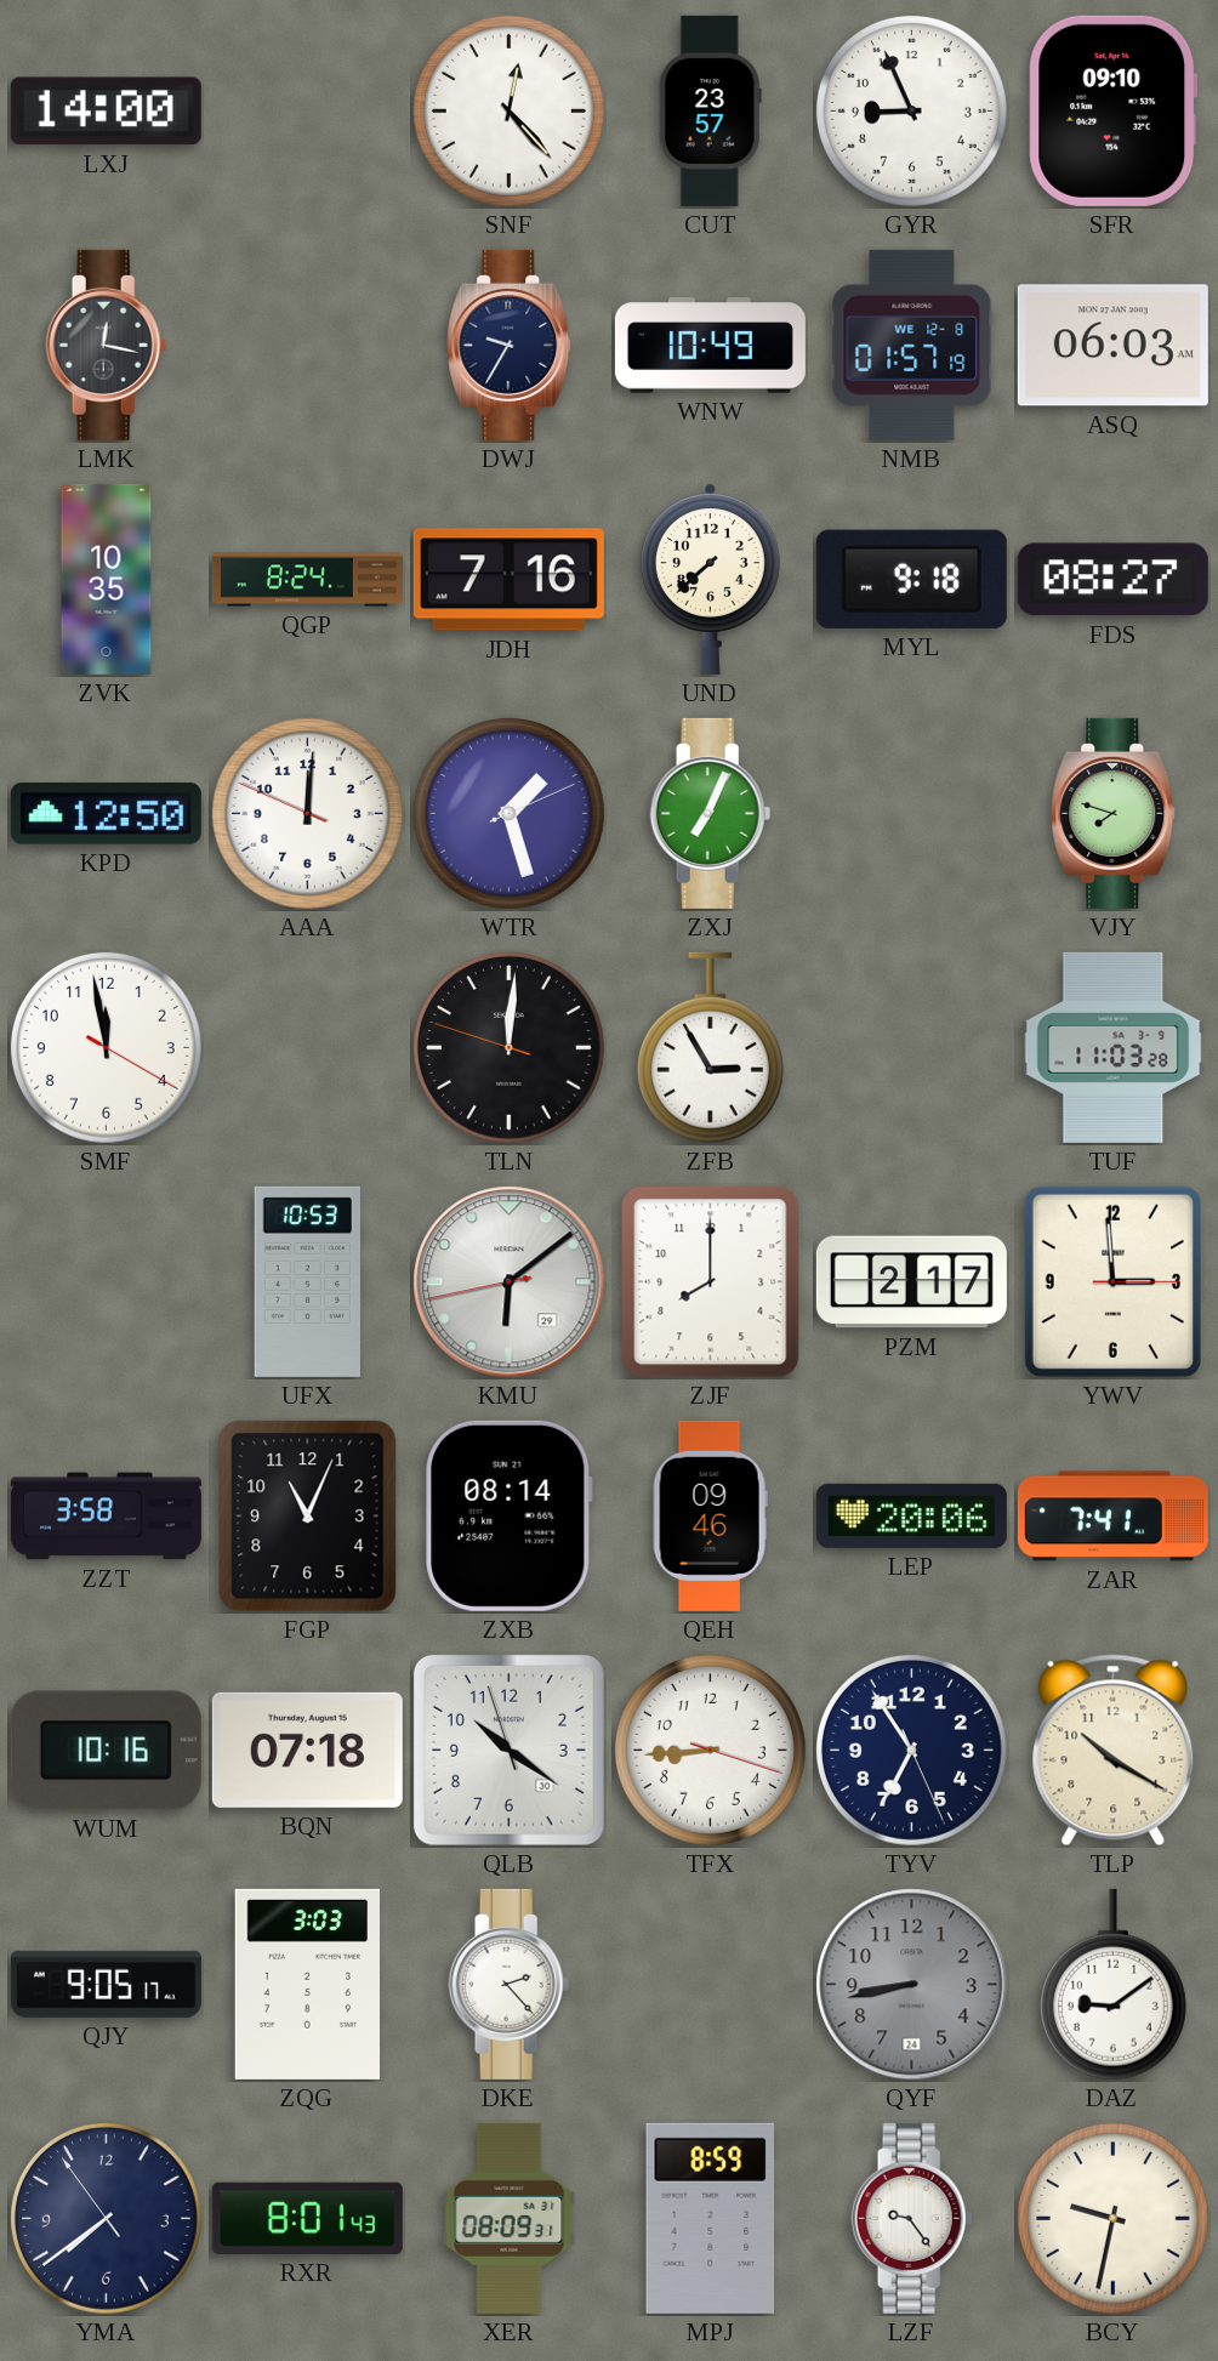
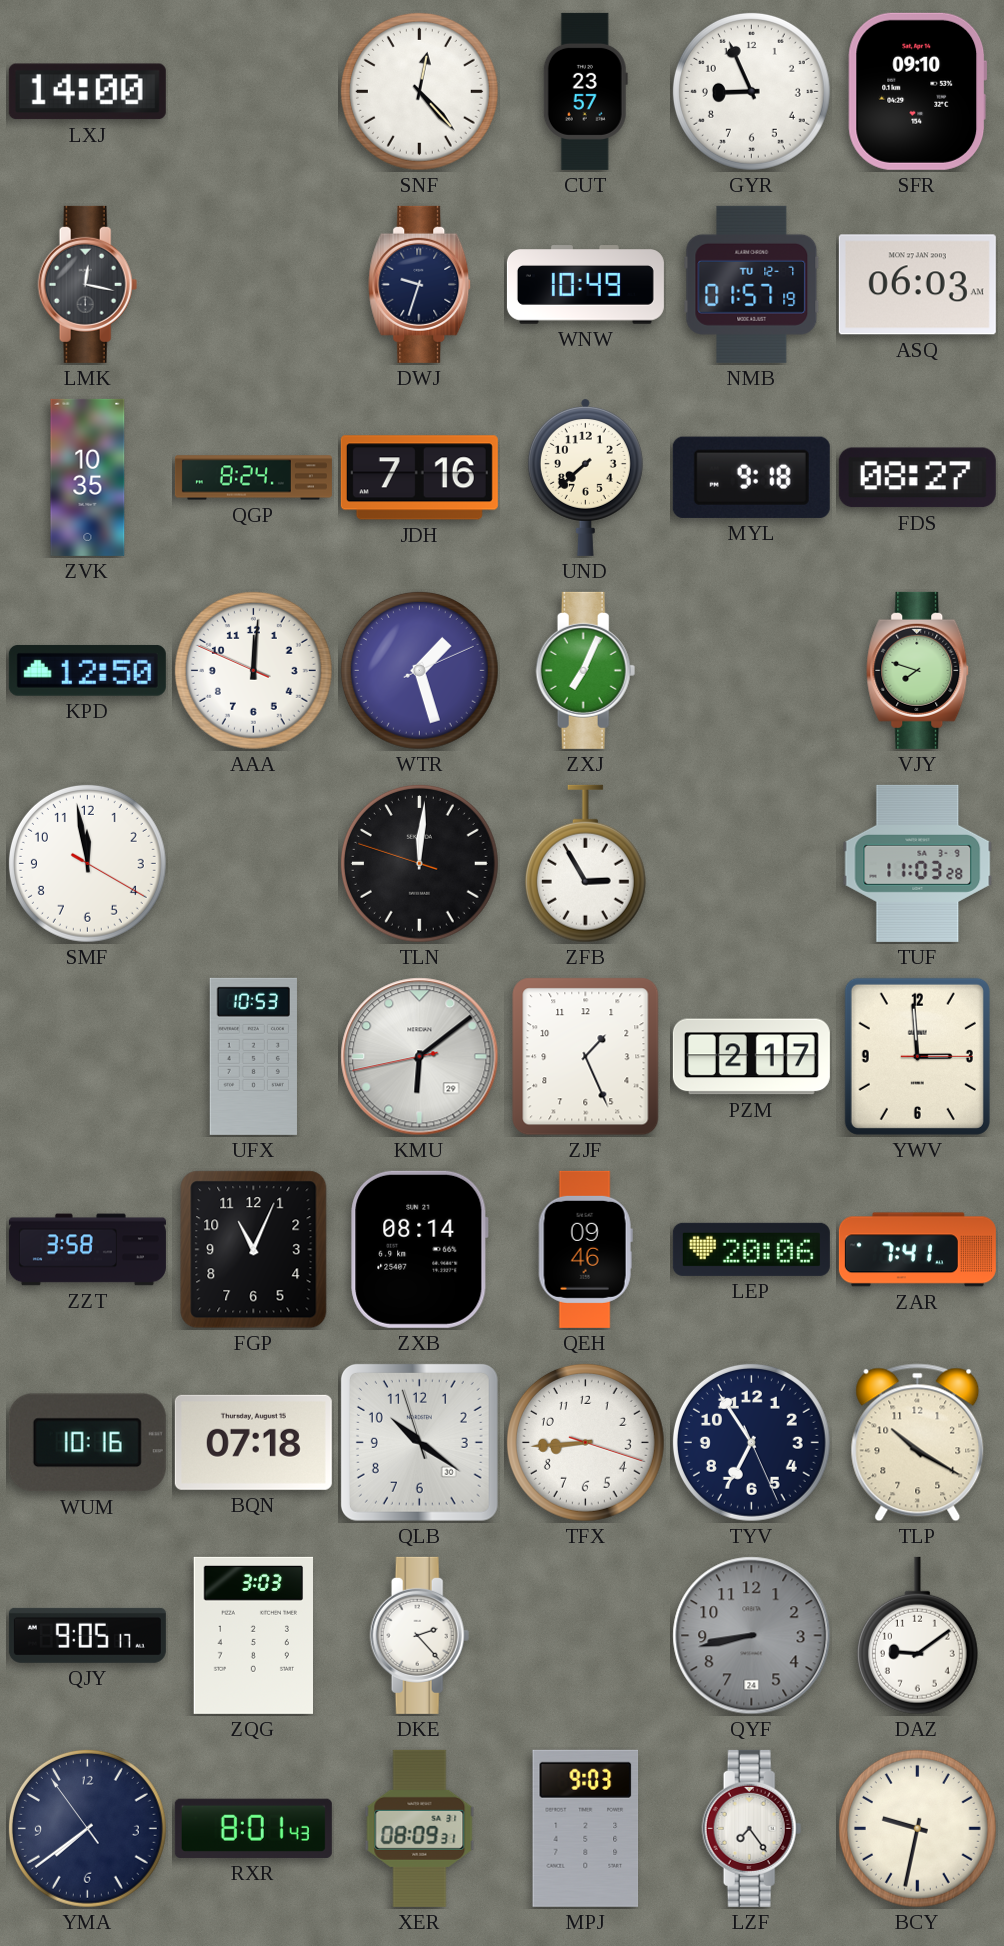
DWJ: 9:35 -> 9:33
NMB date: WE 12-8 -> TU 12-7
ZJF: 8:00 -> 1:26
MPJ: 8:59 -> 9:03
LZF: 9:24 -> 7:24
